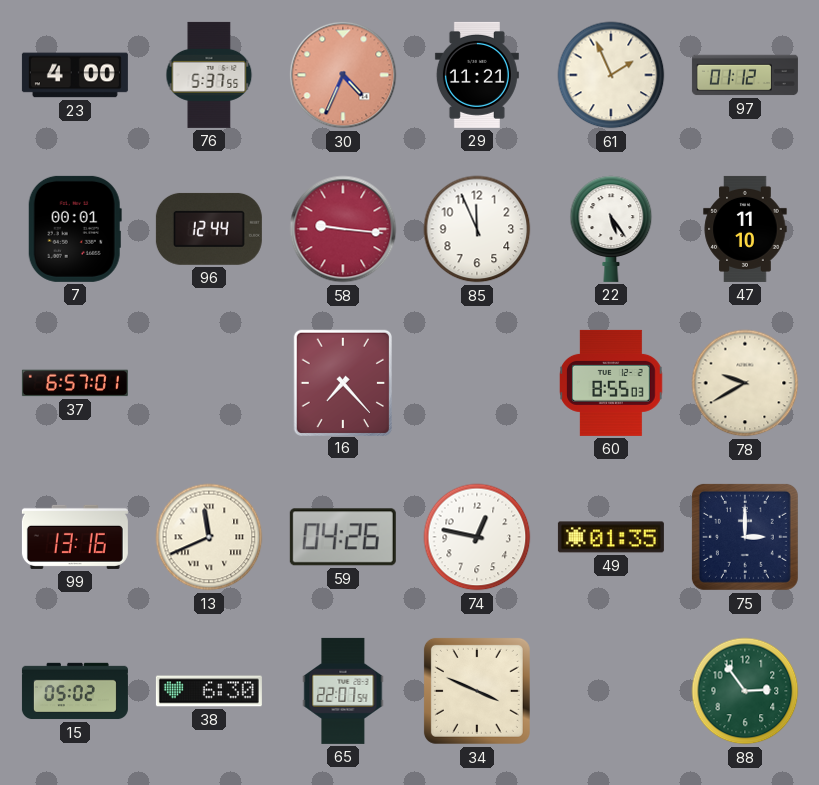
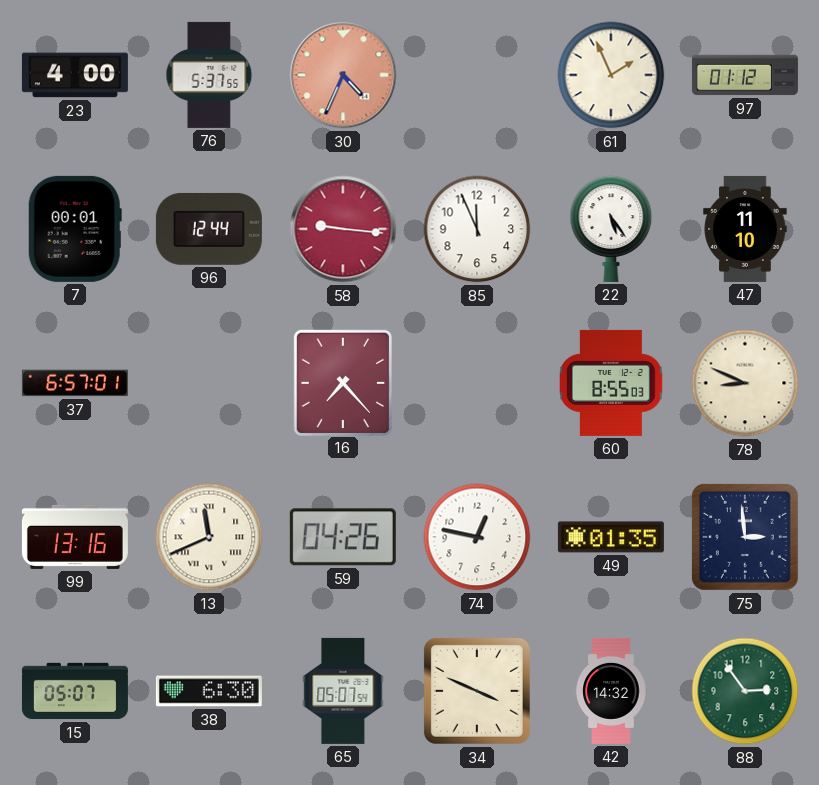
29: 11:21 -> none
78: 9:40 -> 8:49
75: 3:00 -> 2:59
15: 05:02 -> 05:07
65: 22:07 -> 05:07
42: none -> 14:32
